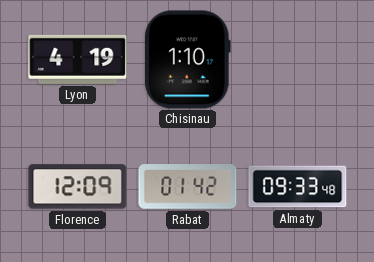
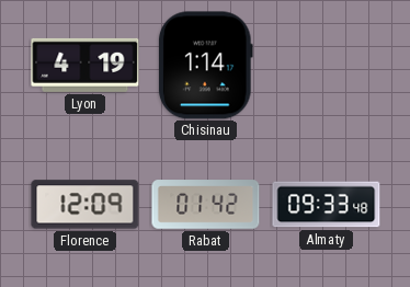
Chisinau: 1:10 -> 1:14
